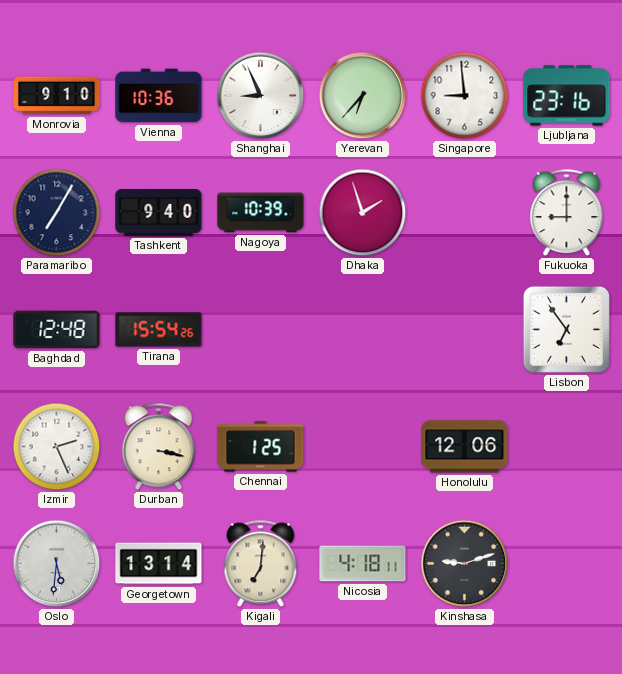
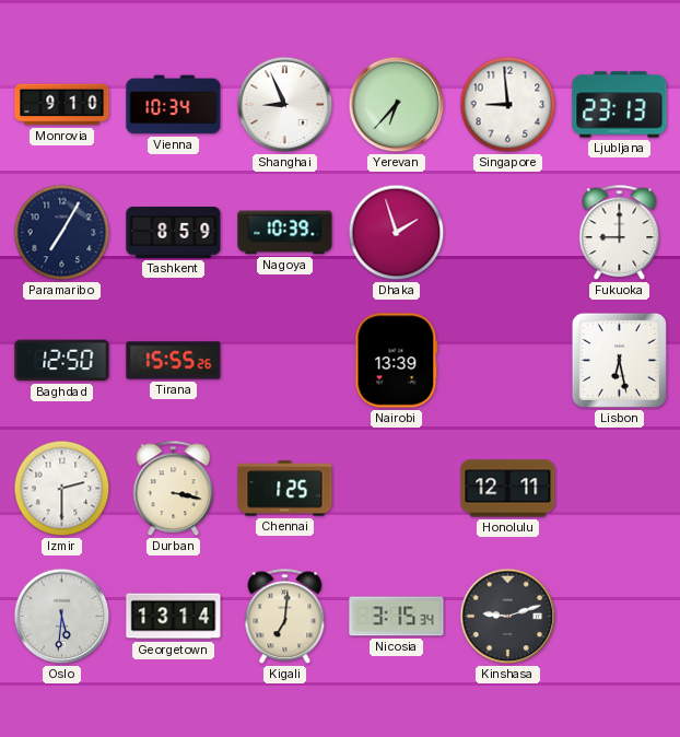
Vienna: 10:36 -> 10:34
Ljubljana: 23:16 -> 23:13
Tashkent: 9:40 -> 8:59
Baghdad: 12:48 -> 12:50
Tirana: 15:54 -> 15:55
Nairobi: none -> 13:39
Lisbon: 6:54 -> 6:28
Izmir: 2:26 -> 2:30
Honolulu: 12:06 -> 12:11
Nicosia: 4:18 -> 3:15
